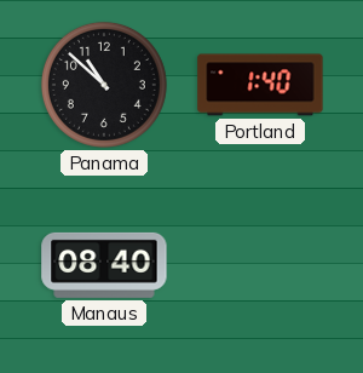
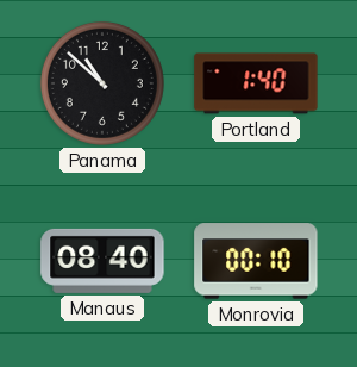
Monrovia: none -> 00:10
